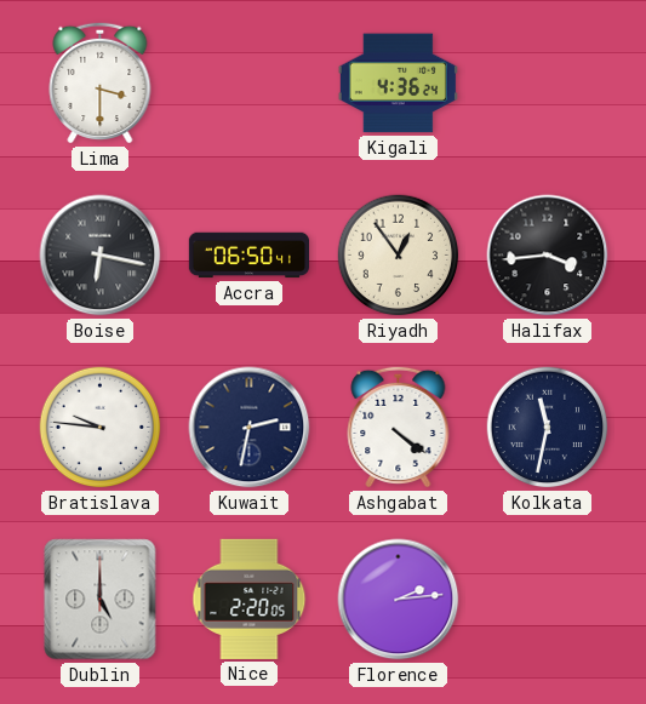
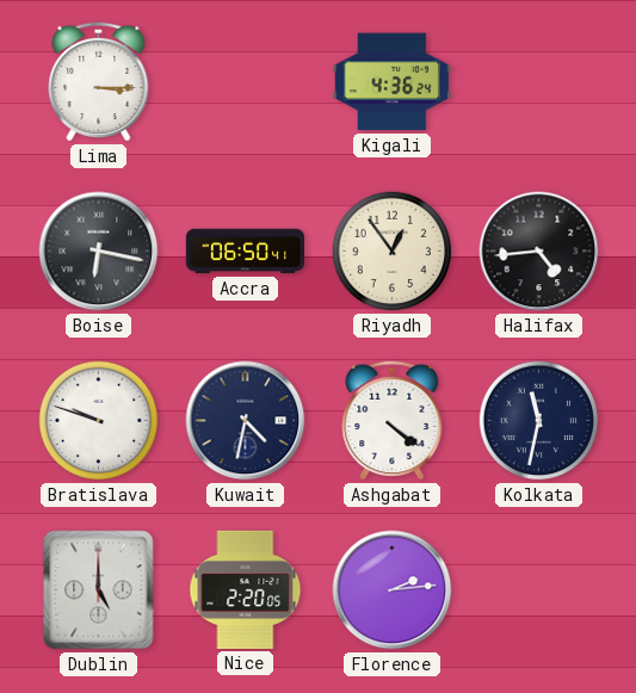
Lima: 3:30 -> 3:15
Halifax: 3:44 -> 4:44
Bratislava: 9:46 -> 9:48
Kuwait: 2:32 -> 4:32
